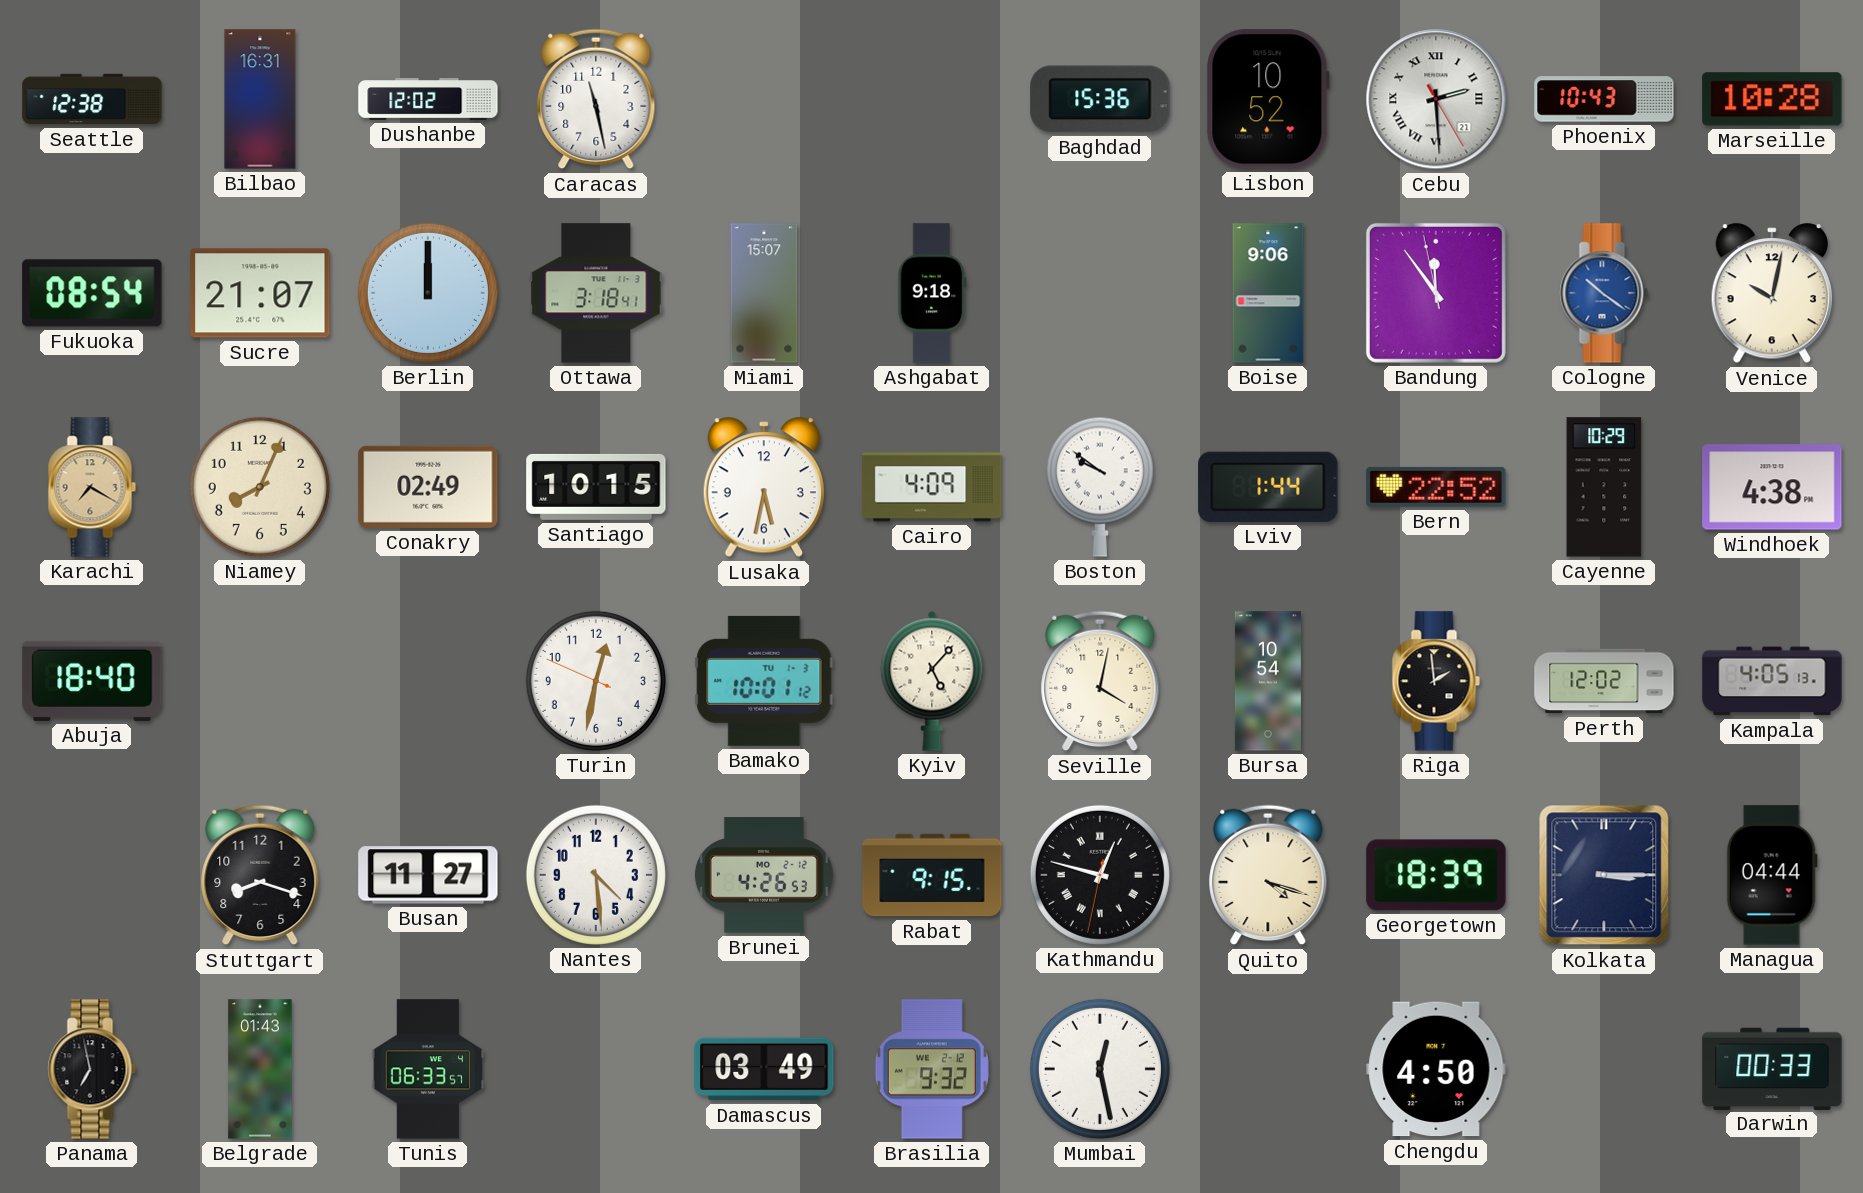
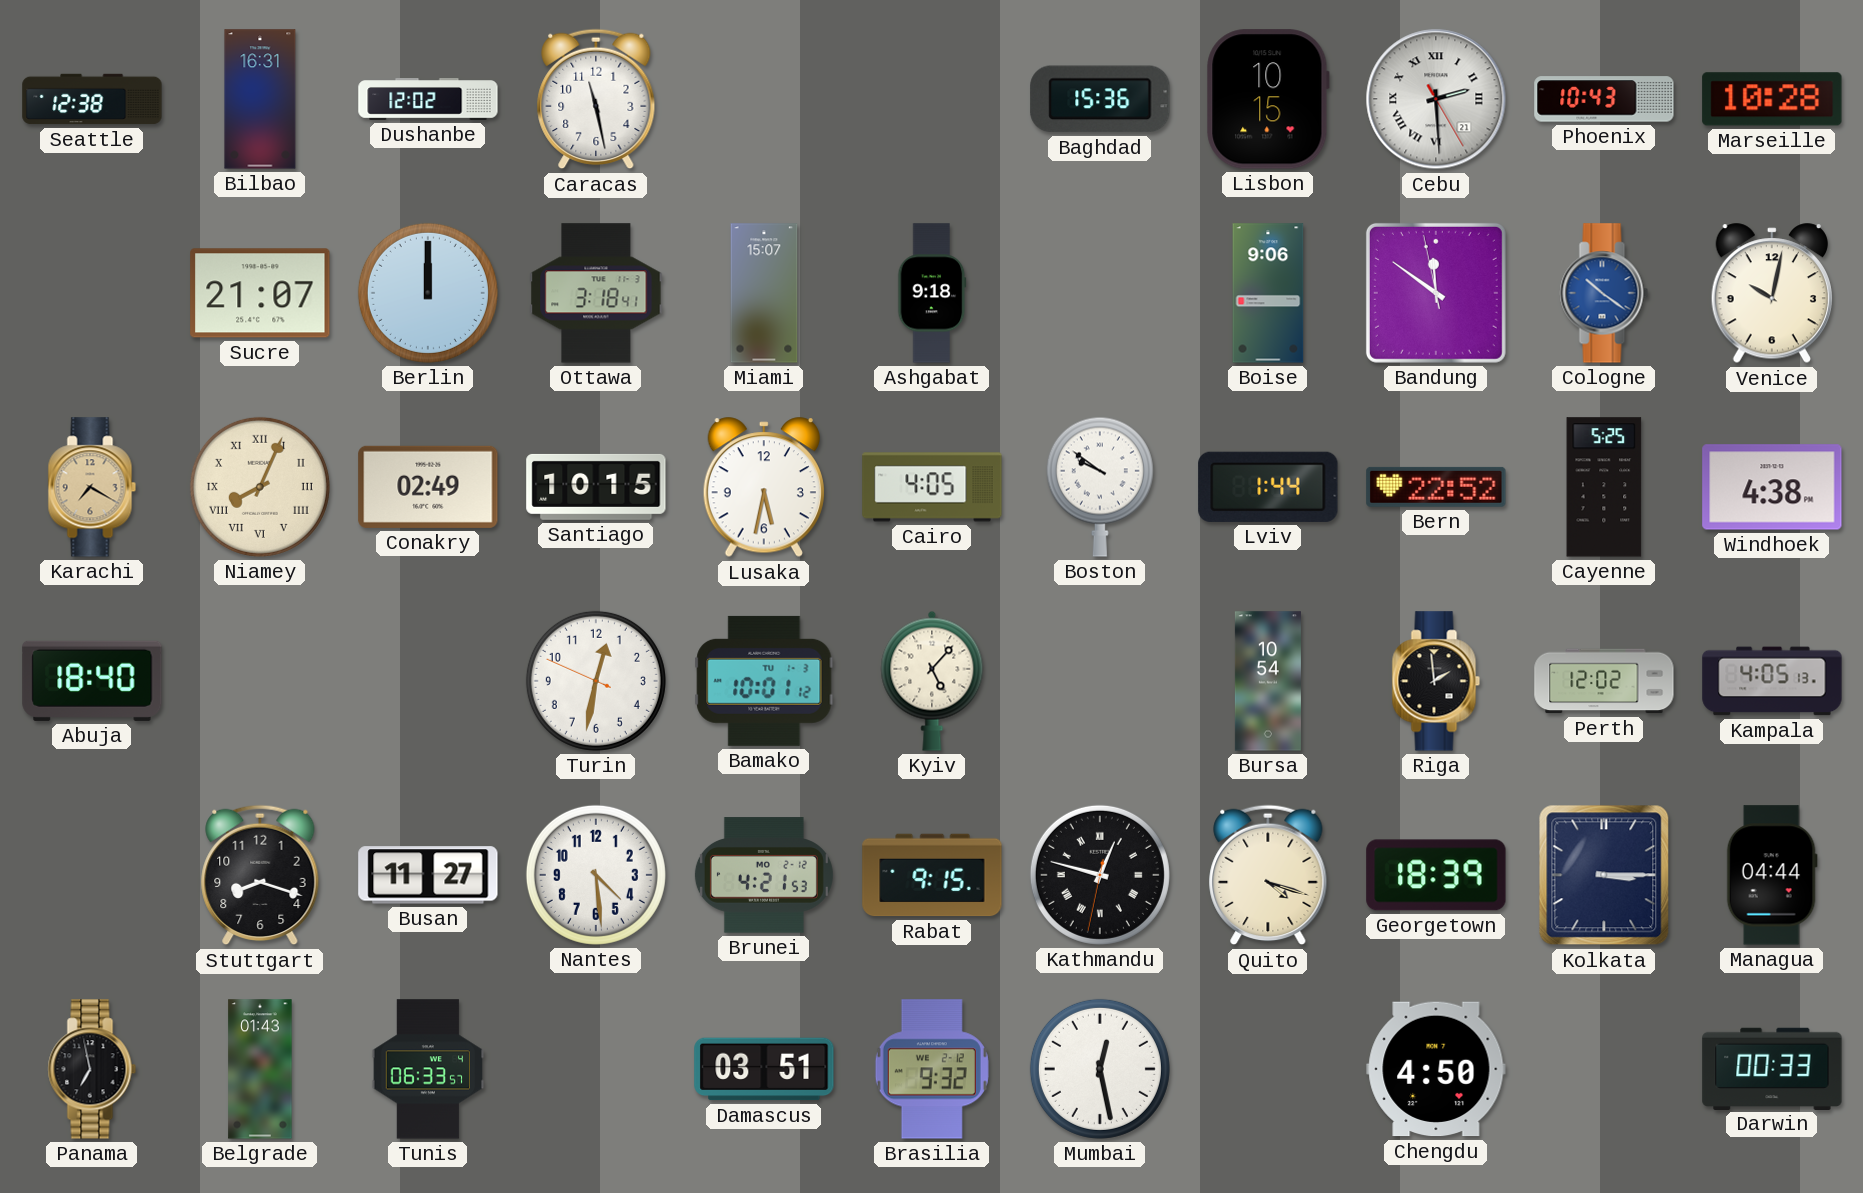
Lisbon: 10:52 -> 10:15
Fukuoka: 08:54 -> none
Bandung: 11:53 -> 11:50
Niamey numerals: Arabic -> Roman
Cairo: 4:09 -> 4:05
Cayenne: 10:29 -> 5:25
Seville: 4:02 -> none
Brunei: 4:26 -> 4:21
Damascus: 03:49 -> 03:51
